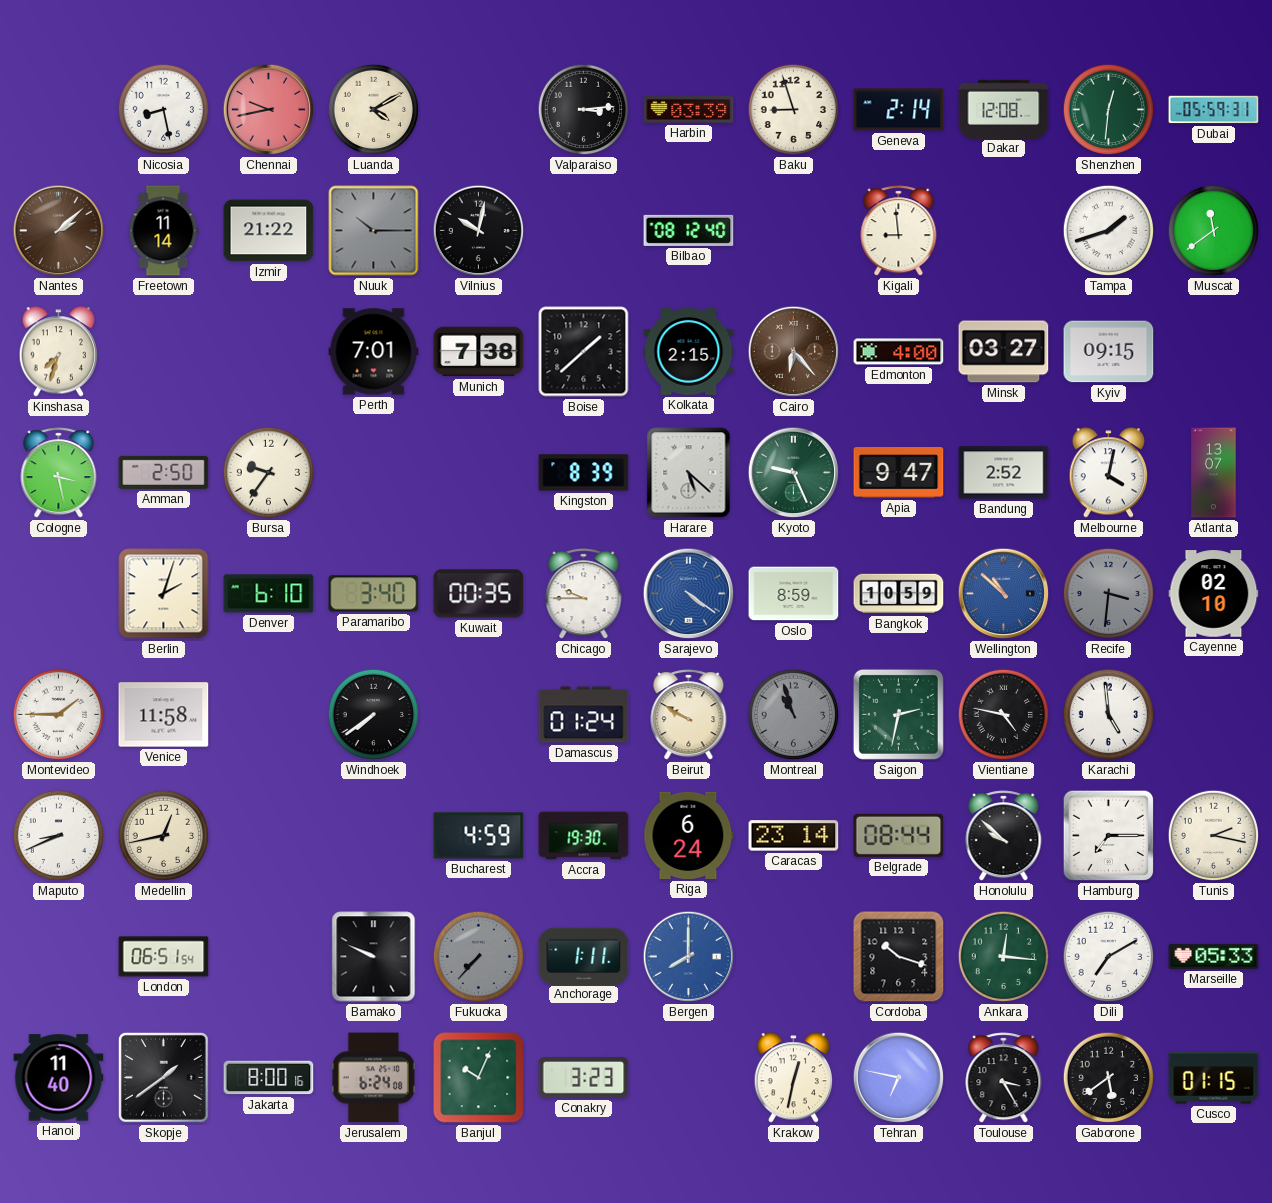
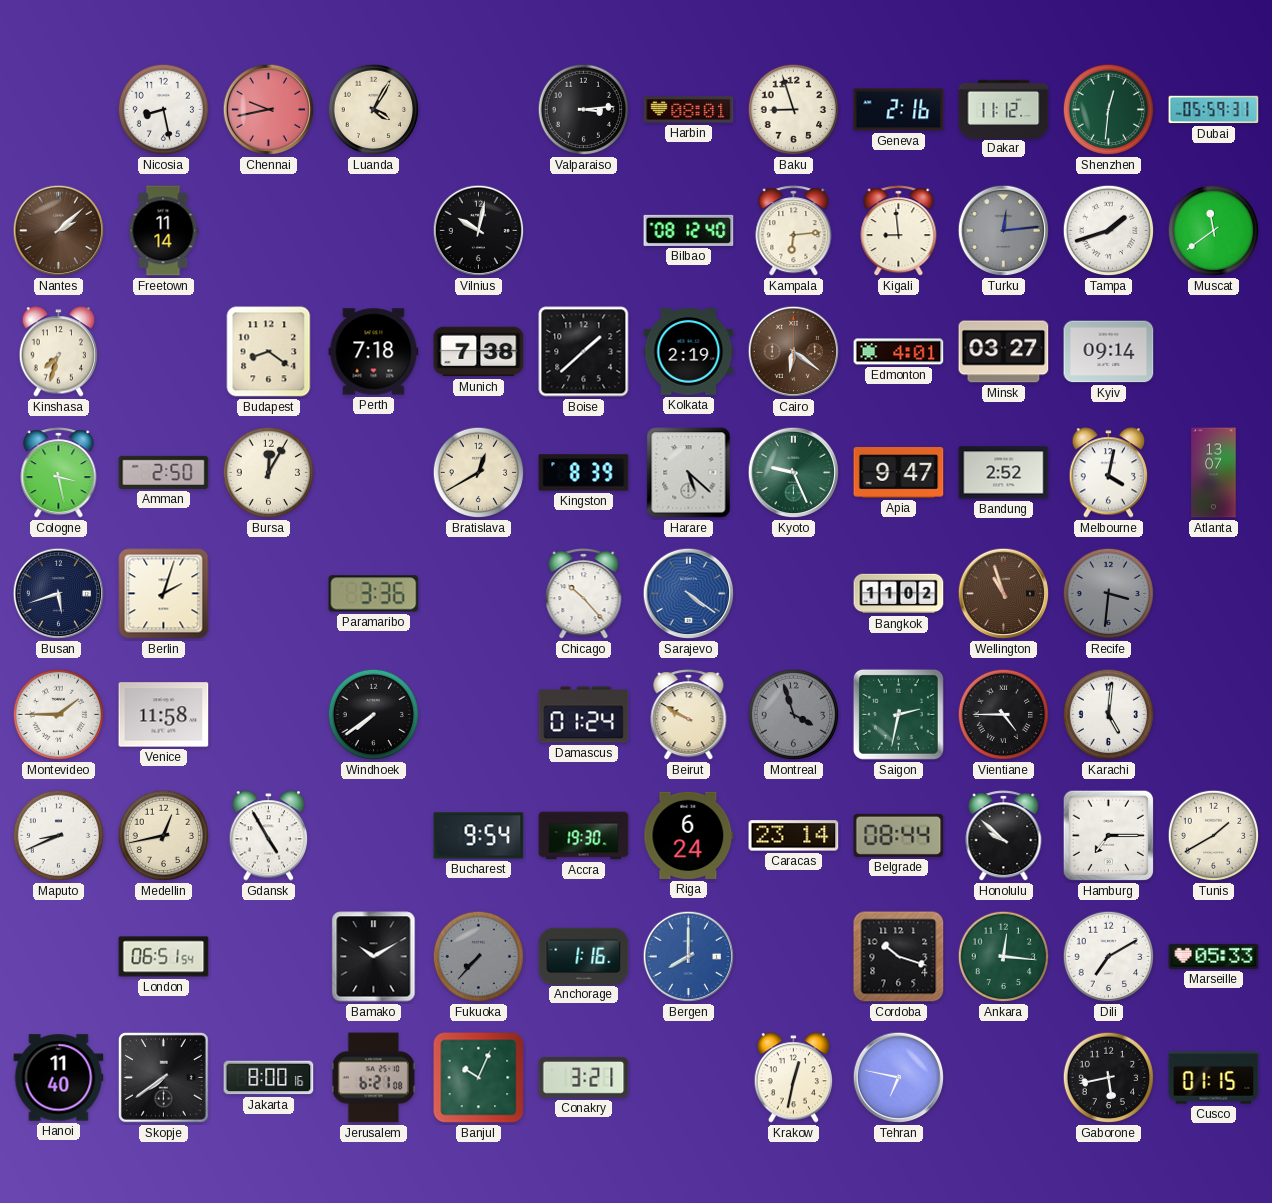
Luanda: 4:10 -> 4:05
Harbin: 03:39 -> 08:01
Geneva: 2:14 -> 2:16
Dakar: 12:08 -> 11:12
Izmir: 21:22 -> none
Nuuk: 10:15 -> none
Kampala: none -> 6:14
Turku: none -> 12:14
Budapest: none -> 8:21
Perth: 7:01 -> 7:18
Kolkata: 2:15 -> 2:19
Cairo: 6:23 -> 6:21
Edmonton: 4:00 -> 4:01
Kyiv: 09:15 -> 09:14
Bursa: 9:36 -> 12:05
Bratislava: none -> 12:40
Busan: none -> 5:42
Denver: 6:10 -> none
Paramaribo: 3:40 -> 3:36
Kuwait: 00:35 -> none
Chicago: 9:45 -> 10:23
Oslo: 8:59 -> none
Bangkok: 10:59 -> 11:02
Wellington: 10:52 -> 10:57
Wellington dial: blue -> brown
Cayenne: 02:10 -> none
Montreal: 10:57 -> 3:57
Vientiane: 4:47 -> 4:45
Karachi: 4:59 -> 5:01
Gdansk: none -> 4:55
Bucharest: 4:59 -> 9:54
Tunis: 2:17 -> 1:40
Bamako: 9:49 -> 10:10
Anchorage: 1:11 -> 1:16
Skopje: 1:39 -> 7:39
Jerusalem: 6:24 -> 6:21
Conakry: 3:23 -> 3:21
Toulouse: 3:25 -> none
Gaborone: 5:39 -> 5:43
